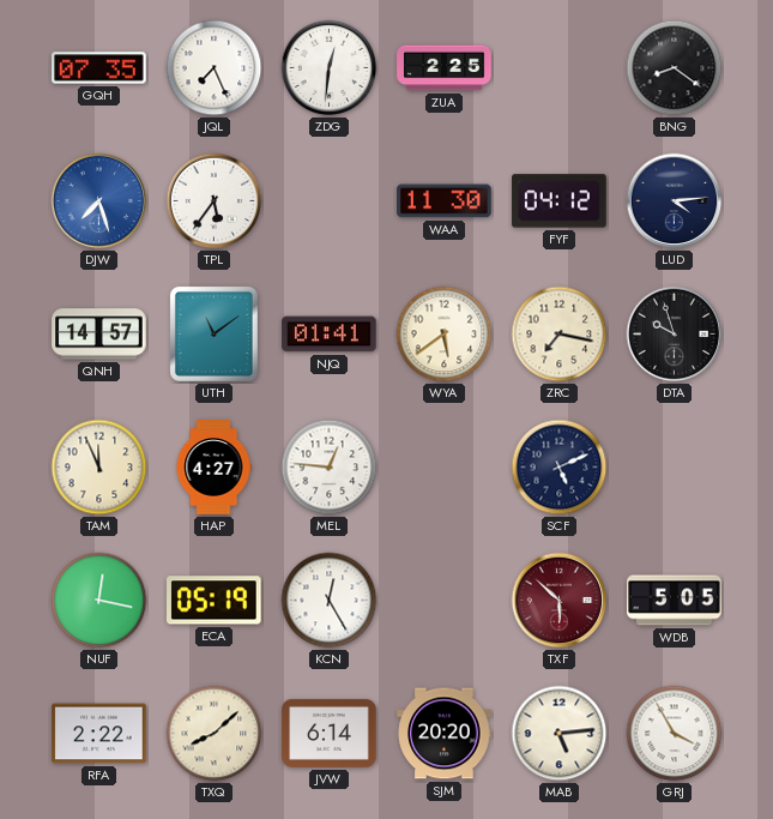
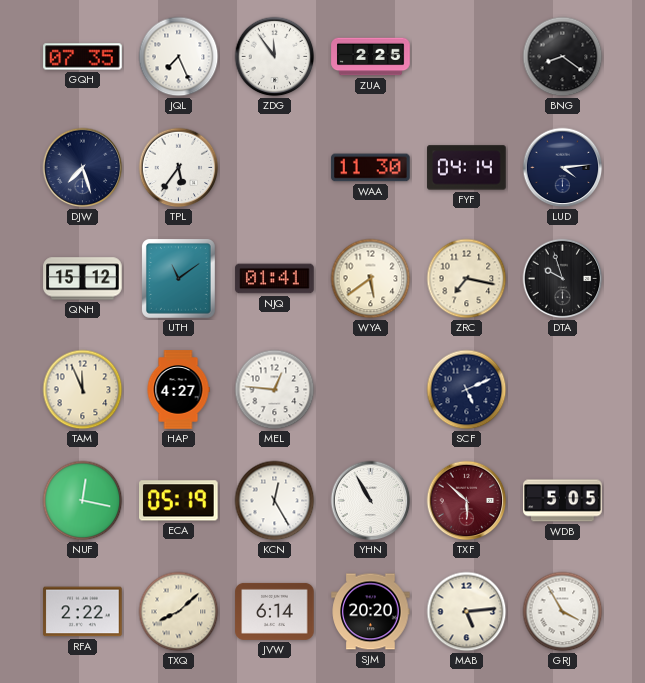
ZDG: 12:31 -> 11:54
DJW dial: blue -> navy
FYF: 04:12 -> 04:14
QNH: 14:57 -> 15:12
YHN: none -> 10:55
